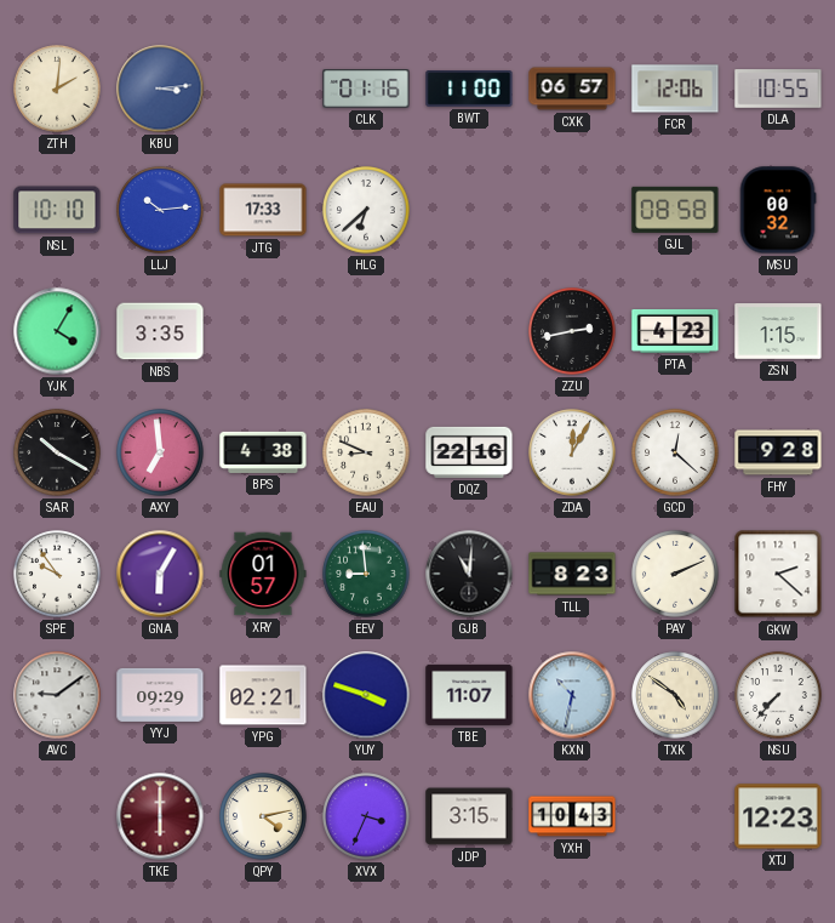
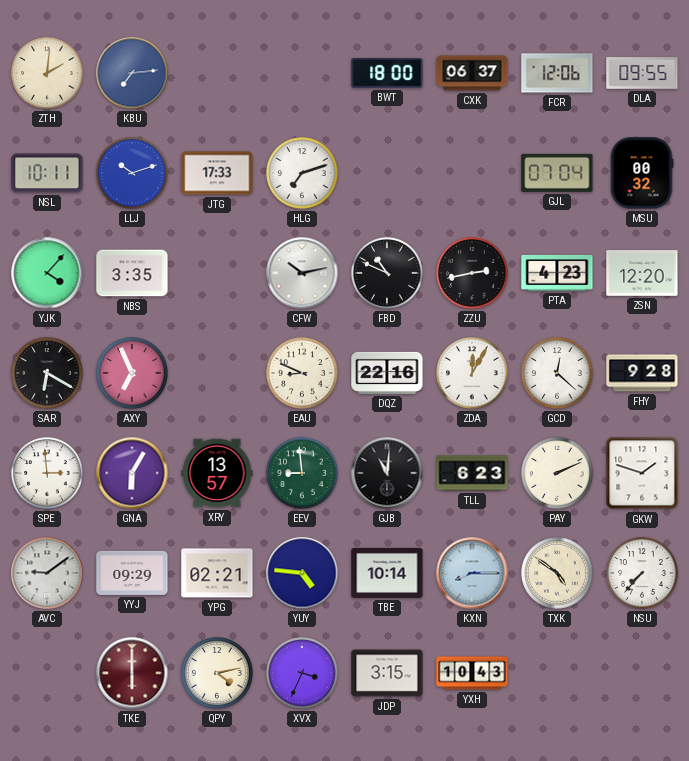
KBU: 3:14 -> 7:14
CLK: 01:16 -> none
BWT: 11:00 -> 18:00
CXK: 06:57 -> 06:37
DLA: 10:55 -> 09:55
NSL: 10:10 -> 10:11
LLJ: 10:14 -> 10:12
HLG: 6:38 -> 7:12
GJL: 08:58 -> 07:04
YJK: 4:05 -> 4:07
CFW: none -> 10:13
FBD: none -> 10:49
ZSN: 1:15 -> 12:20
SAR: 10:20 -> 6:20
AXY: 6:59 -> 6:56
BPS: 4:38 -> none
SPE: 9:54 -> 2:59
XRY: 01:57 -> 13:57
TLL: 8:23 -> 6:23
GKW: 2:22 -> 1:48
YUY: 3:48 -> 4:46
TBE: 11:07 -> 10:14
KXN: 10:32 -> 8:15
XTJ: 12:23 -> none
